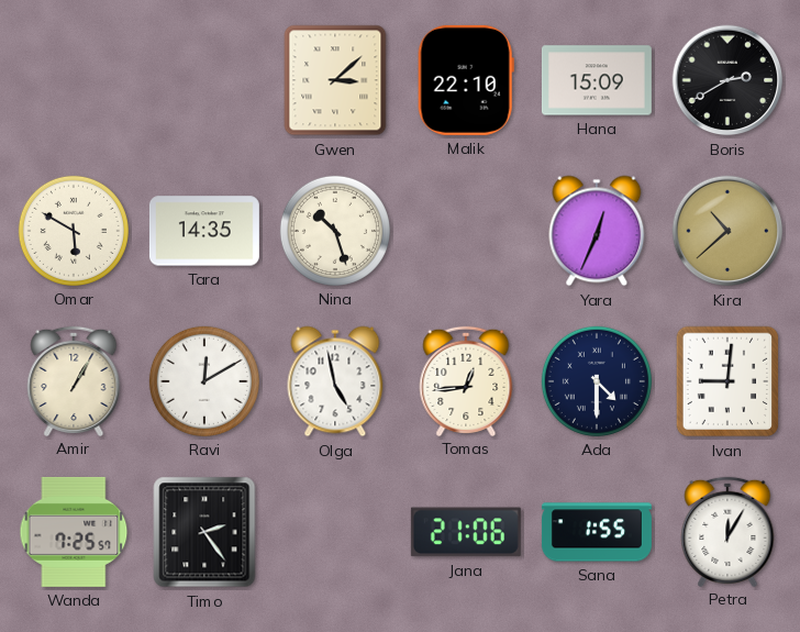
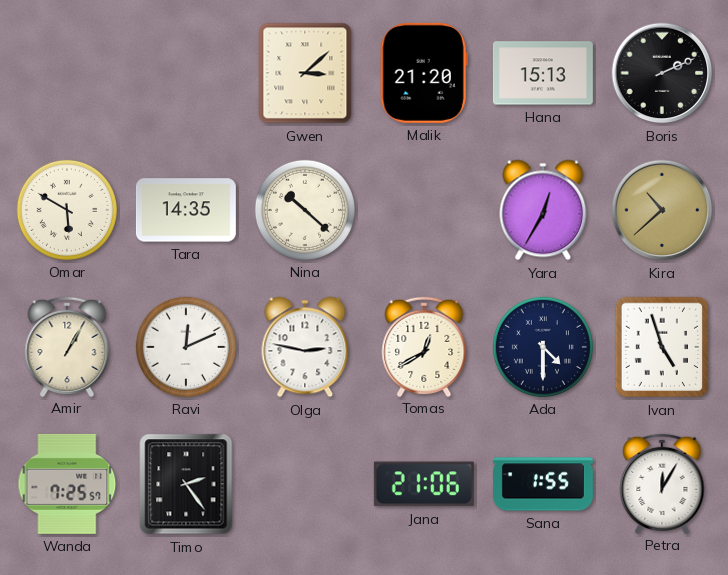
Malik: 22:10 -> 21:20
Hana: 15:09 -> 15:13
Boris: 2:40 -> 2:11
Nina: 10:27 -> 10:22
Yara: 12:34 -> 12:35
Ravi: 12:10 -> 12:11
Olga: 4:58 -> 2:47
Tomas: 12:44 -> 12:40
Ivan: 9:01 -> 4:57
